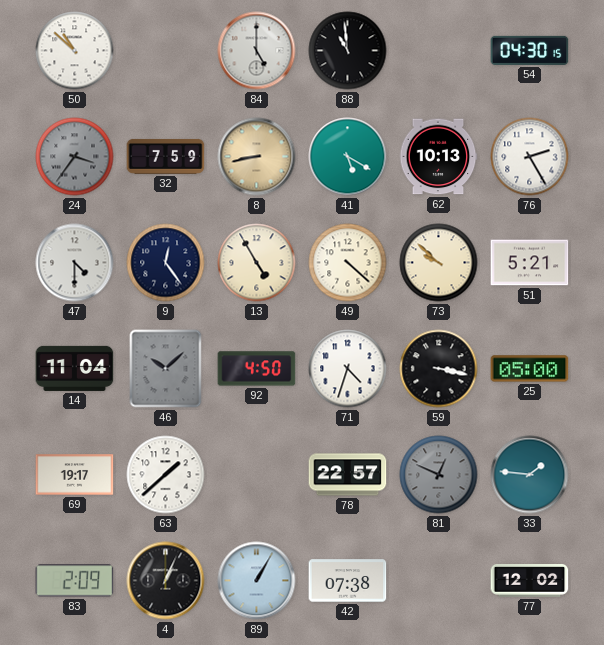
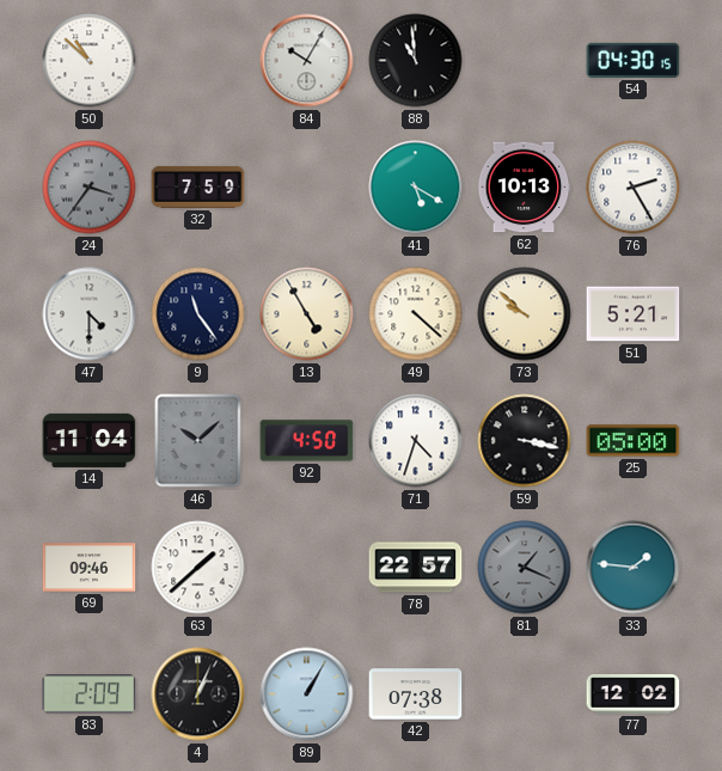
84: 5:00 -> 10:05
8: 8:43 -> none
9: 12:24 -> 11:24
69: 19:17 -> 09:46
81: 12:49 -> 1:19
